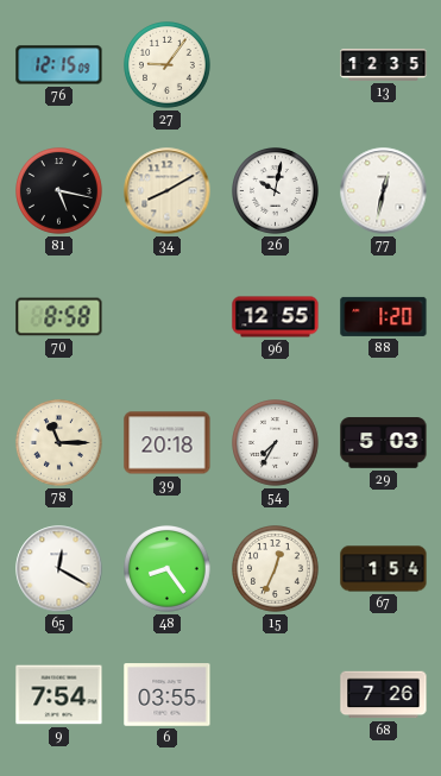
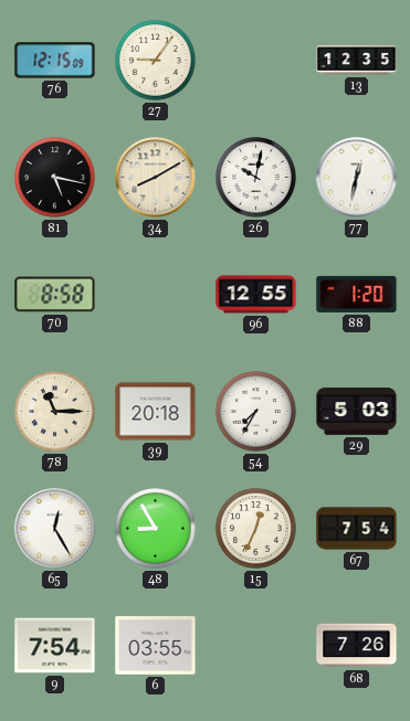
65: 12:20 -> 12:25
48: 8:24 -> 8:55
67: 1:54 -> 7:54
